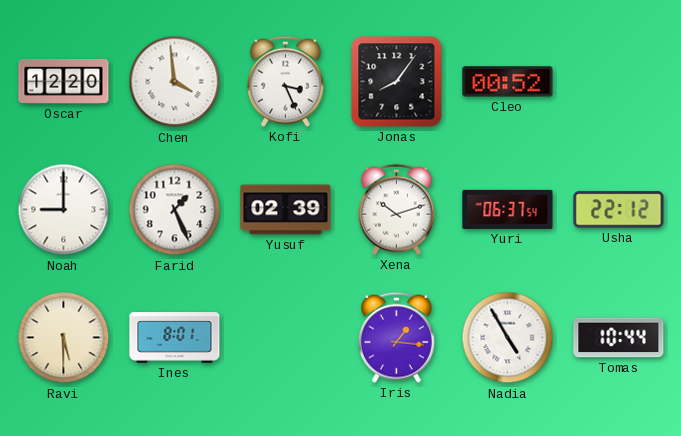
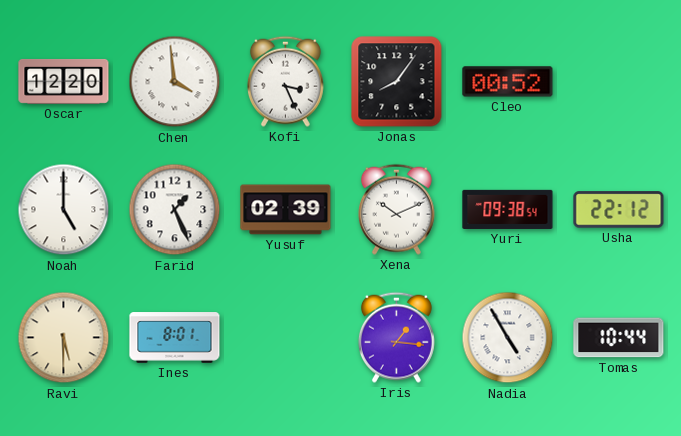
Noah: 9:00 -> 5:00
Xena: 10:12 -> 10:11
Yuri: 06:37 -> 09:38
